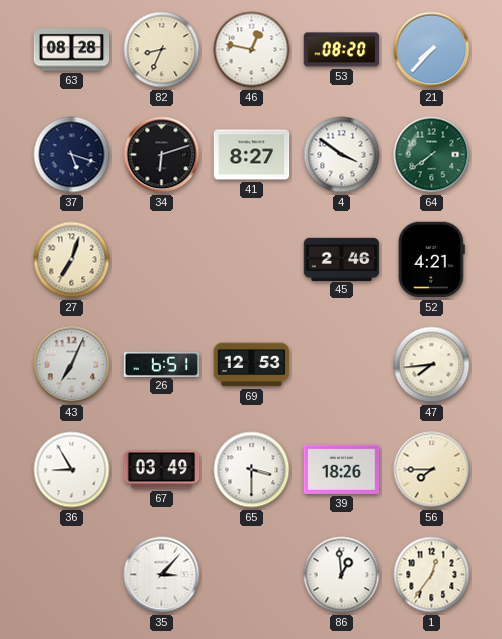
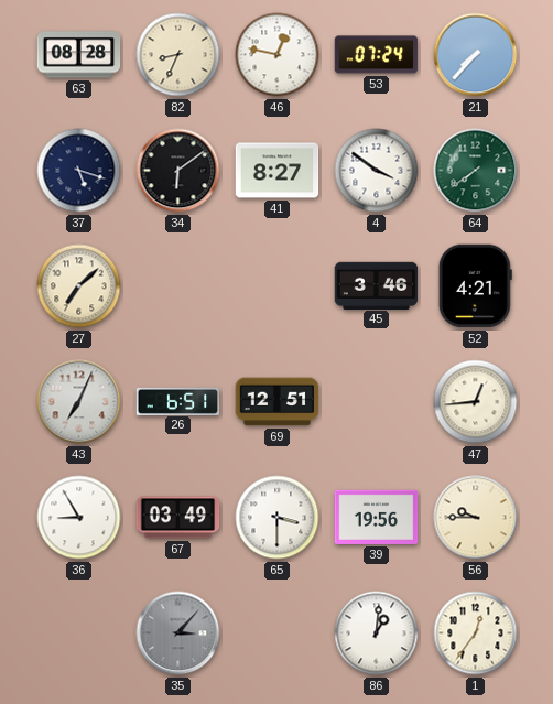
53: 08:20 -> 07:24
34: 6:12 -> 6:09
27: 7:03 -> 7:08
45: 2:46 -> 3:46
69: 12:53 -> 12:51
47: 7:44 -> 12:44
39: 18:26 -> 19:56
56: 7:45 -> 9:45
35 dial: white -> grey
86: 12:59 -> 1:01
